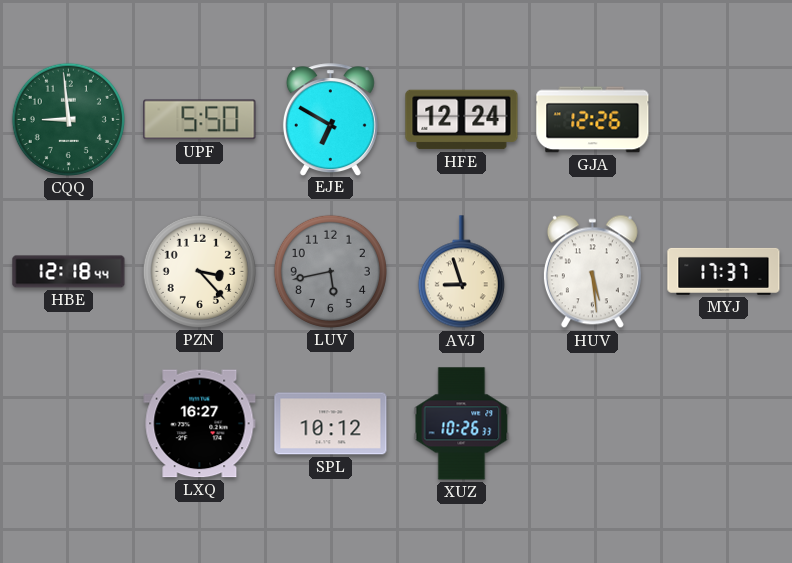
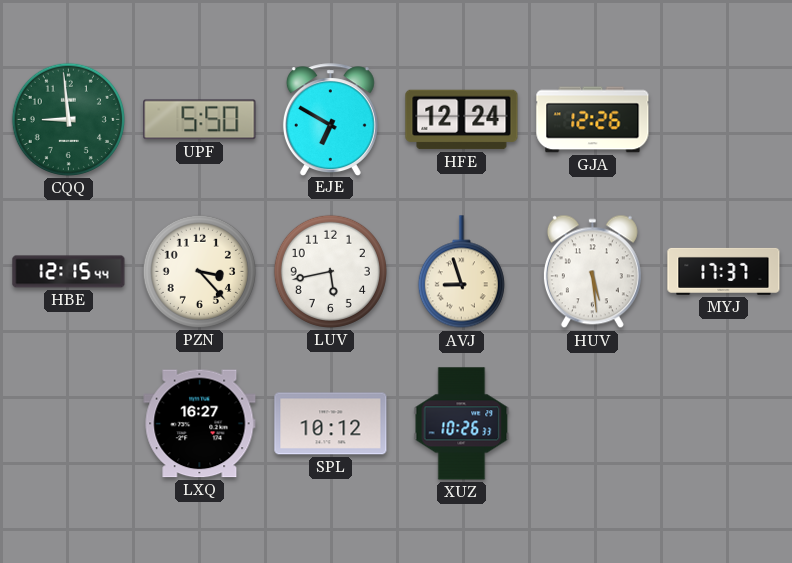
HBE: 12:18 -> 12:15
LUV dial: grey -> white
